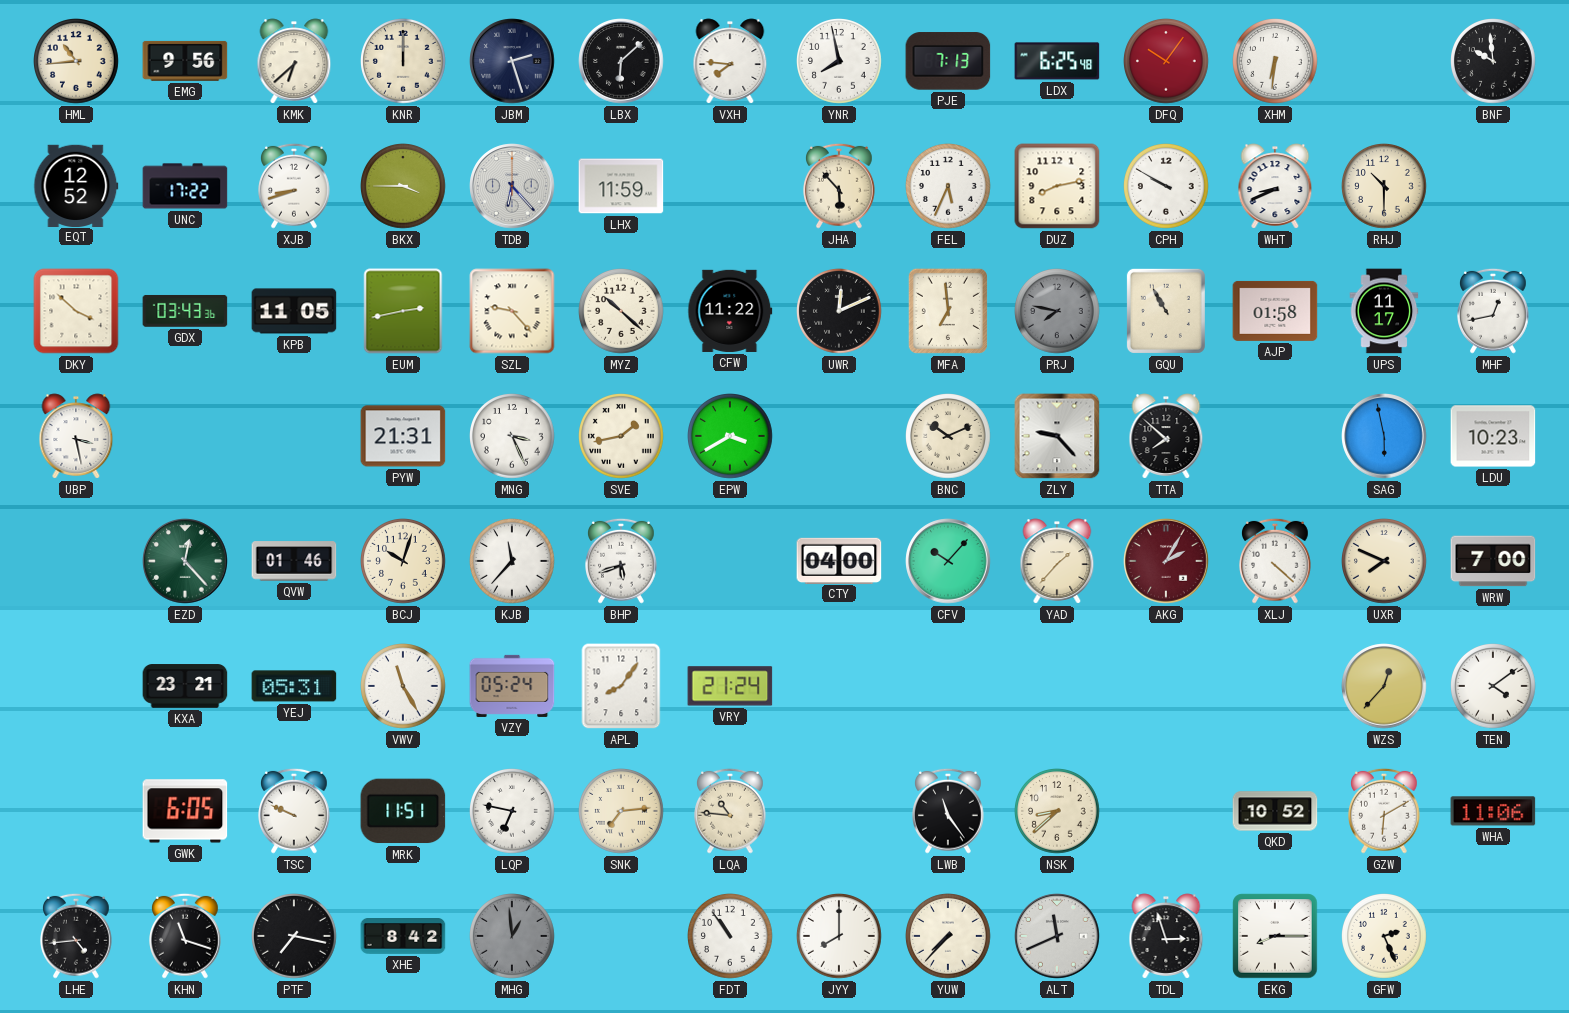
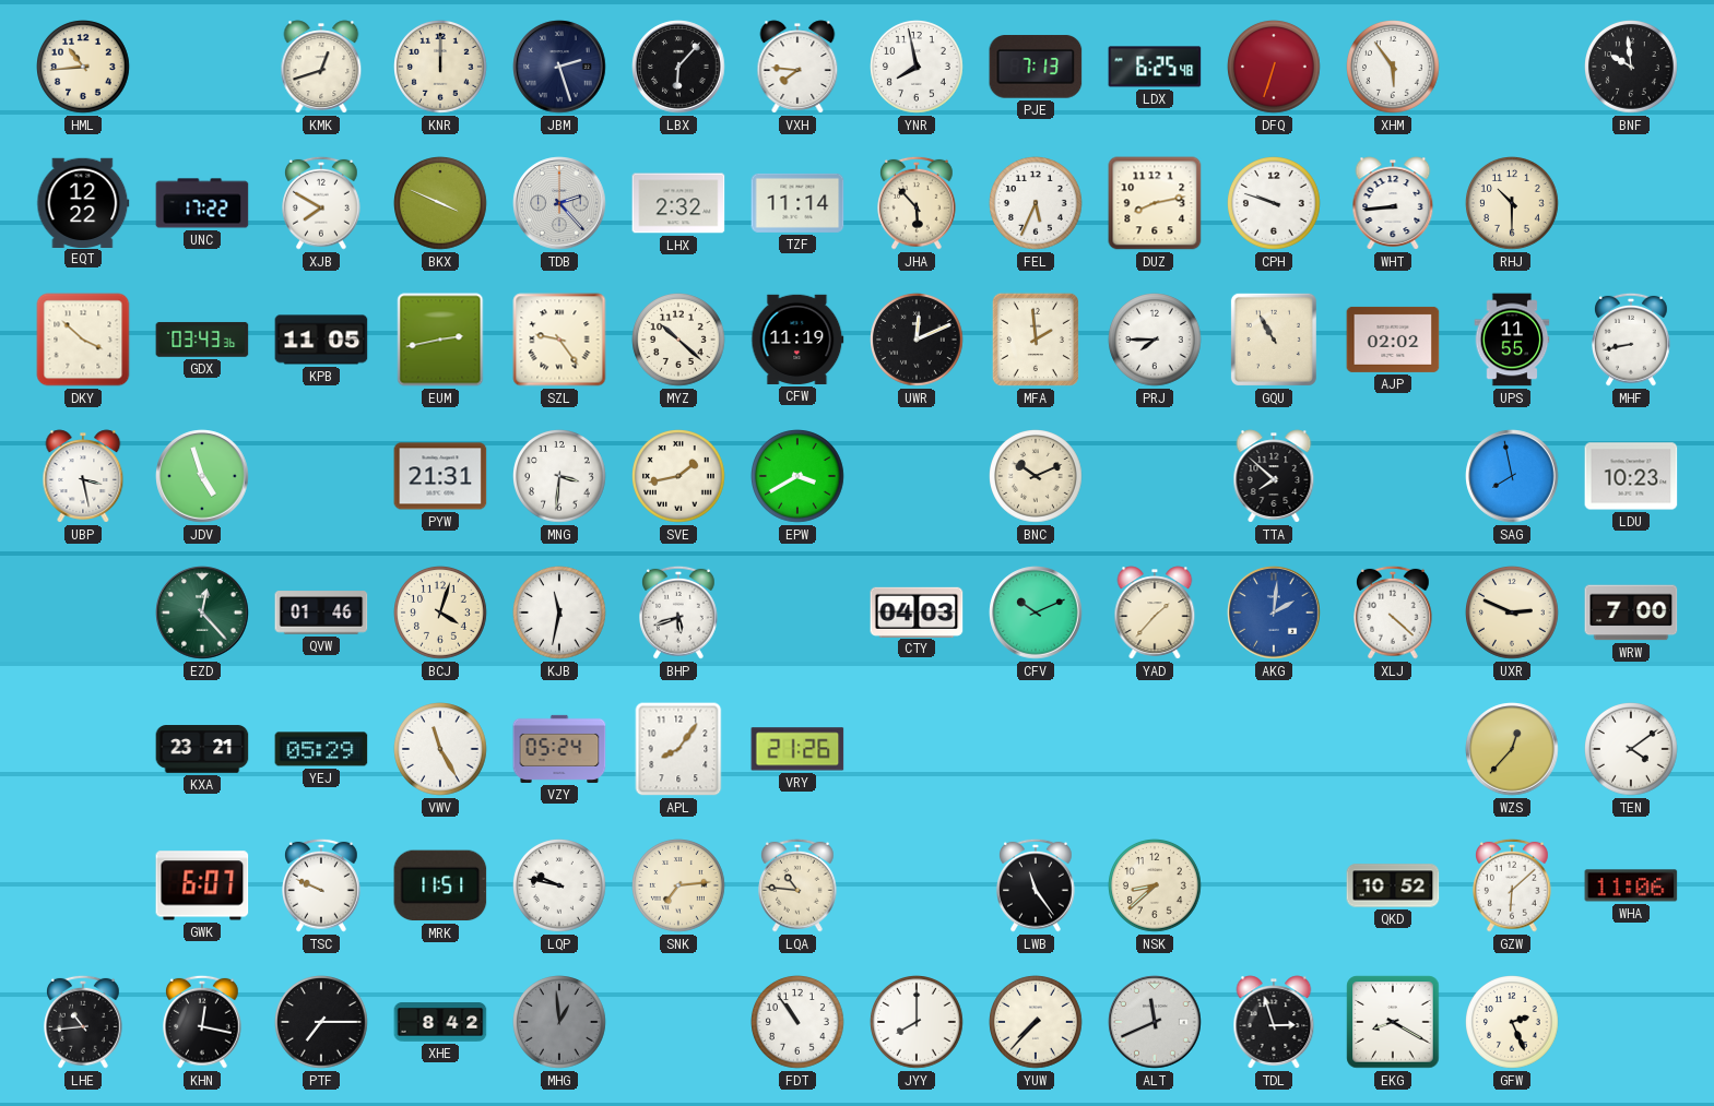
EMG: 9:56 -> none
KMK: 6:38 -> 12:42
LBX: 6:08 -> 6:07
DFQ: 10:06 -> 6:33
XHM: 6:31 -> 5:54
EQT: 12:52 -> 12:22
XJB: 8:42 -> 7:50
BKX: 3:45 -> 3:49
TDB: 6:23 -> 2:23
LHX: 11:59 -> 2:32
TZF: none -> 11:14
CPH: 9:50 -> 9:48
WHT: 8:41 -> 8:44
SZL: 9:23 -> 9:24
CFW: 11:22 -> 11:19
MFA: 6:59 -> 1:59
PRJ: 7:47 -> 7:45
PRJ dial: grey -> white
AJP: 01:58 -> 02:02
UPS: 11:17 -> 11:55
MHF: 12:43 -> 8:43
JDV: none -> 4:57
MNG: 3:26 -> 3:31
ZLY: 9:23 -> none
SAG: 5:58 -> 7:58
BCJ: 10:03 -> 4:03
KJB: 11:37 -> 11:32
CTY: 04:00 -> 04:03
CFV: 10:07 -> 10:11
AKG: 2:05 -> 2:01
AKG dial: burgundy -> blue
UXR: 7:49 -> 2:49
YEJ: 05:31 -> 05:29
VRY: 21:24 -> 21:26
GWK: 6:05 -> 6:07
LQP: 6:47 -> 9:47
GZW: 6:10 -> 6:08
LHE: 4:44 -> 10:44
KHN: 11:18 -> 12:17
PTF: 7:17 -> 7:15
EKG: 8:15 -> 8:20
